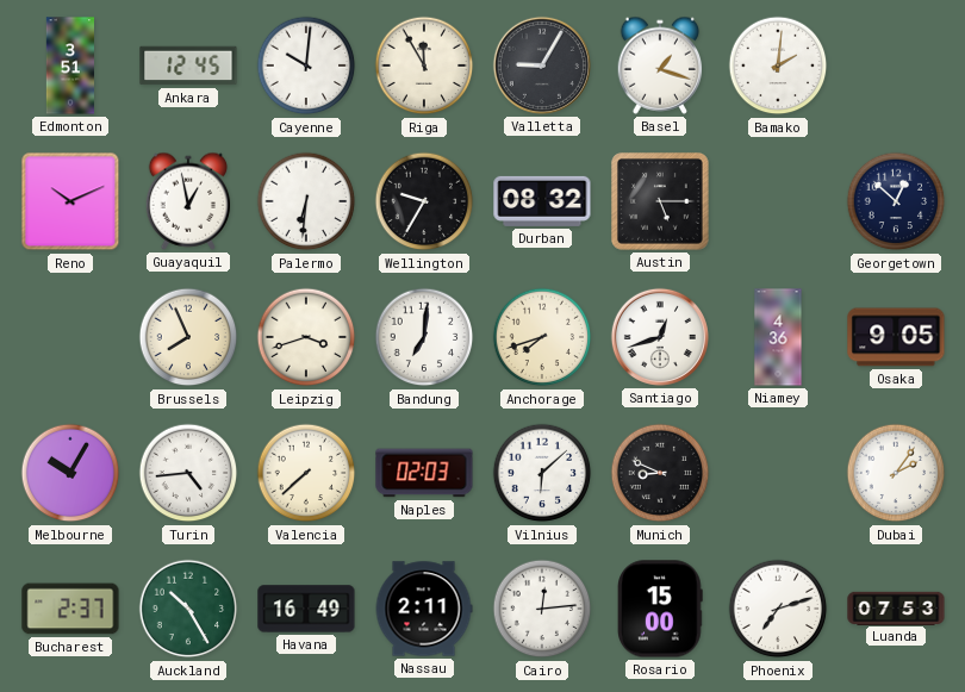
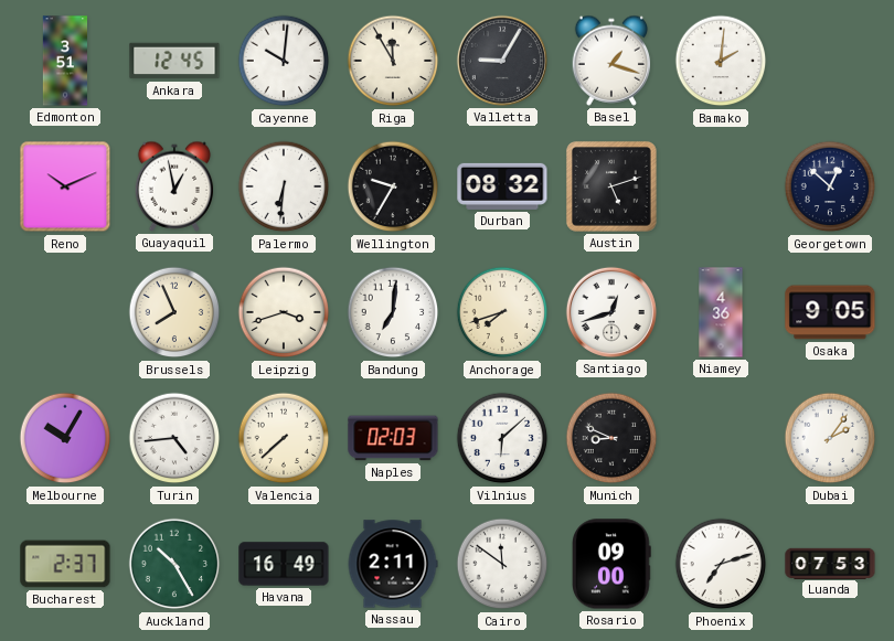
Austin: 5:15 -> 5:12
Cairo: 12:14 -> 11:51
Rosario: 15:00 -> 09:00
